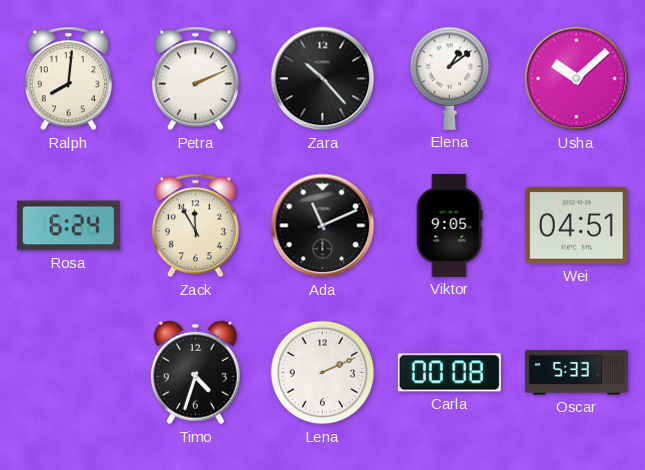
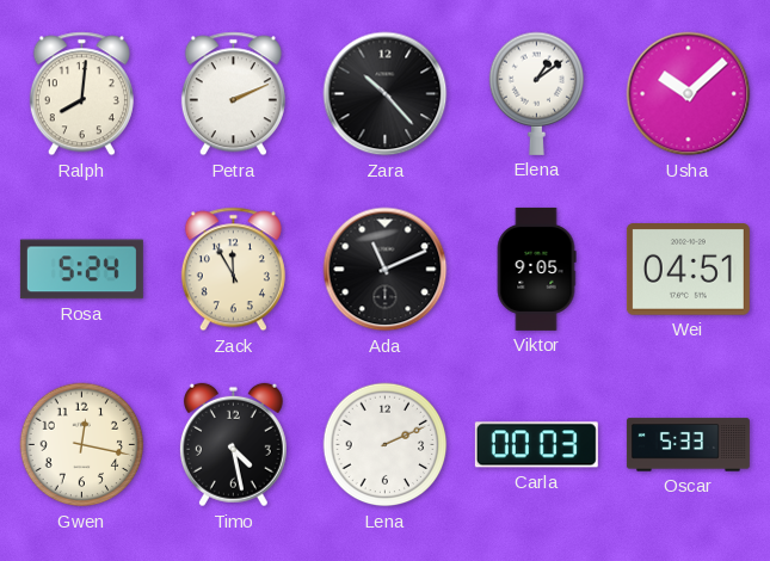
Rosa: 6:24 -> 5:24
Gwen: none -> 12:17
Timo: 4:33 -> 4:28
Carla: 00:08 -> 00:03
